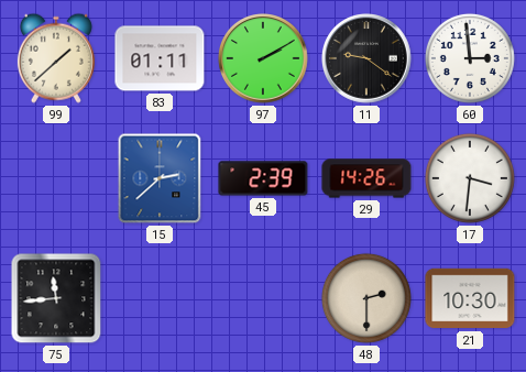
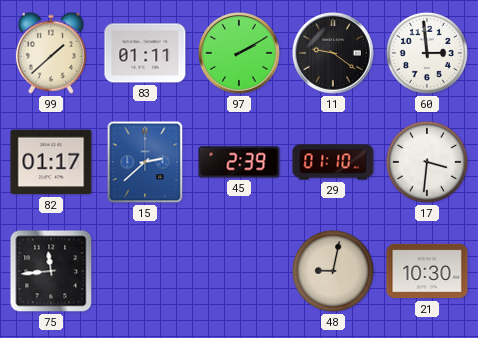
82: none -> 01:17
29: 14:26 -> 01:10
48: 2:30 -> 9:02
